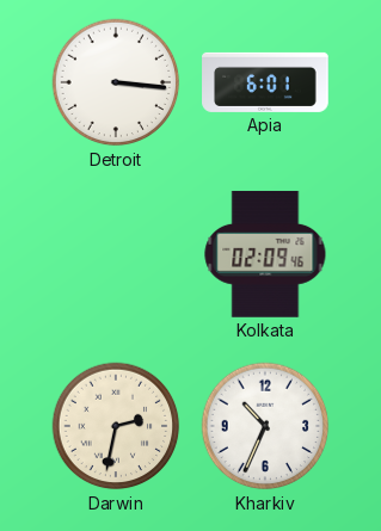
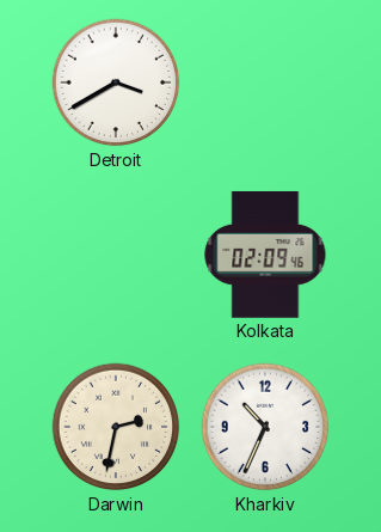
Detroit: 3:16 -> 3:40
Apia: 6:01 -> none
